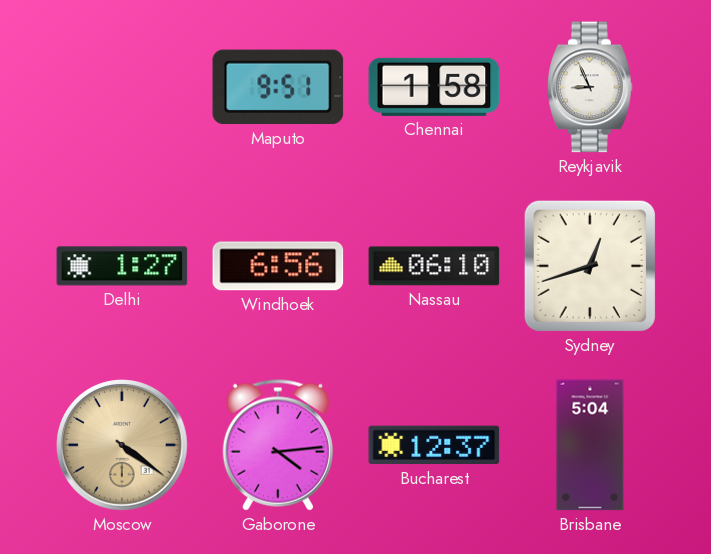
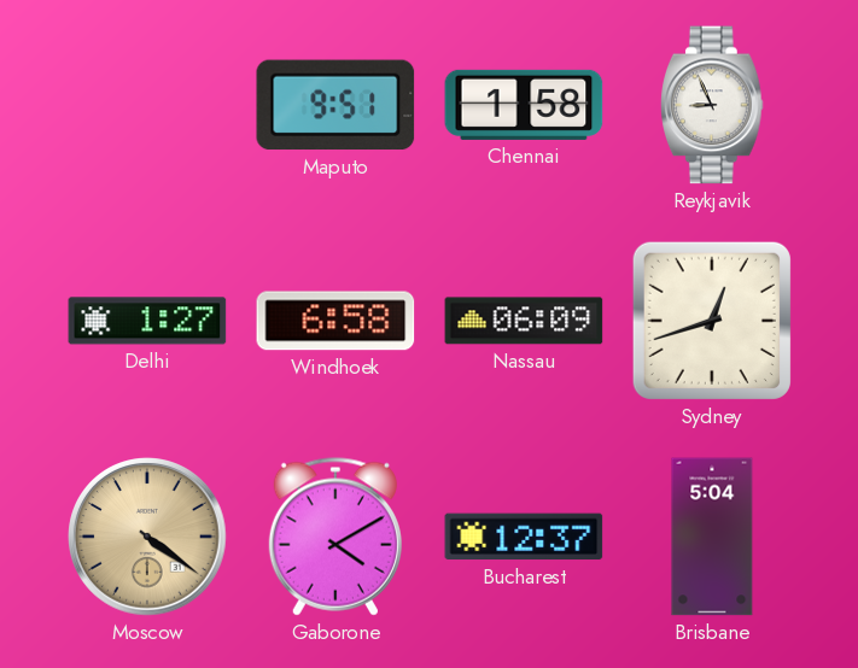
Windhoek: 6:56 -> 6:58
Nassau: 06:10 -> 06:09
Gaborone: 4:14 -> 4:10
